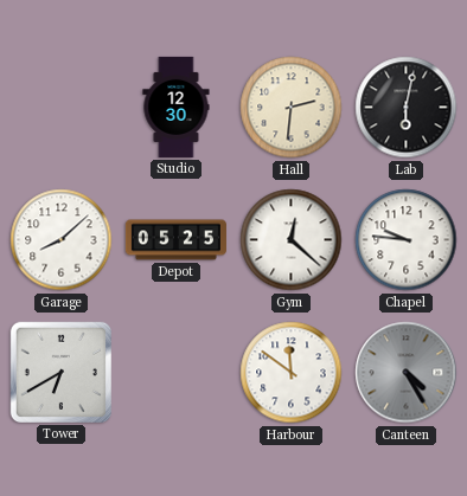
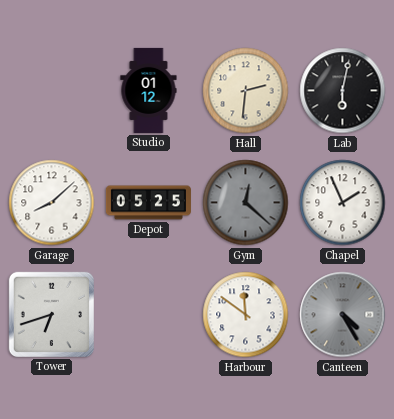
Studio: 12:30 -> 01:12
Gym dial: white -> grey
Chapel: 9:46 -> 1:56
Tower: 6:40 -> 6:42
